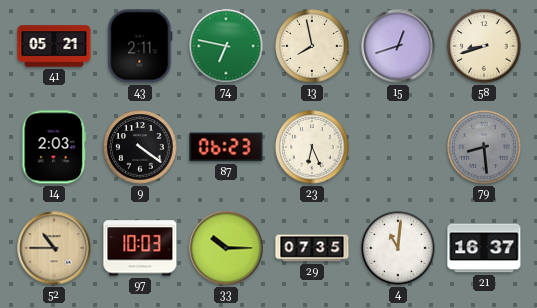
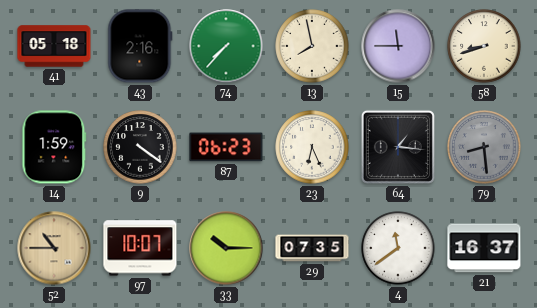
41: 05:21 -> 05:18
43: 2:11 -> 2:16
74: 6:47 -> 7:37
15: 12:42 -> 11:45
14: 2:03 -> 1:59
64: none -> 1:16
97: 10:03 -> 10:07
4: 11:01 -> 11:39
